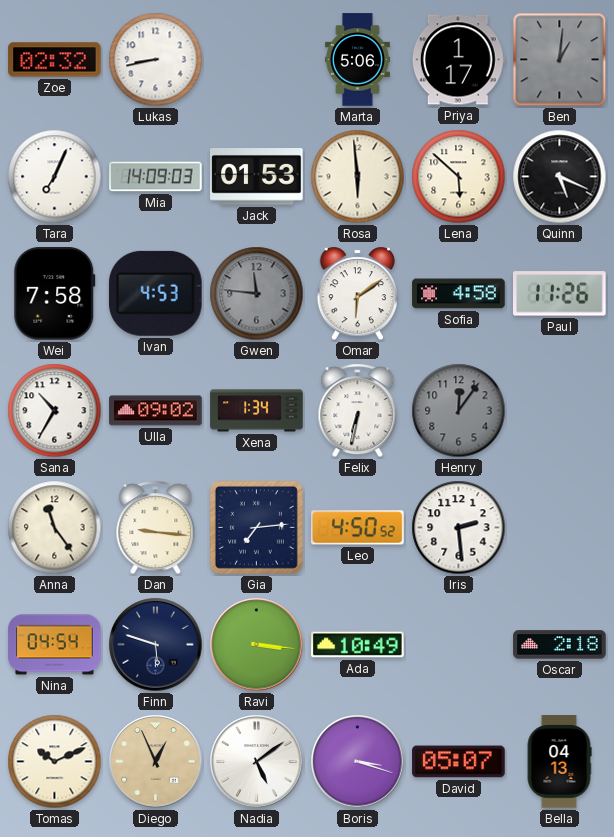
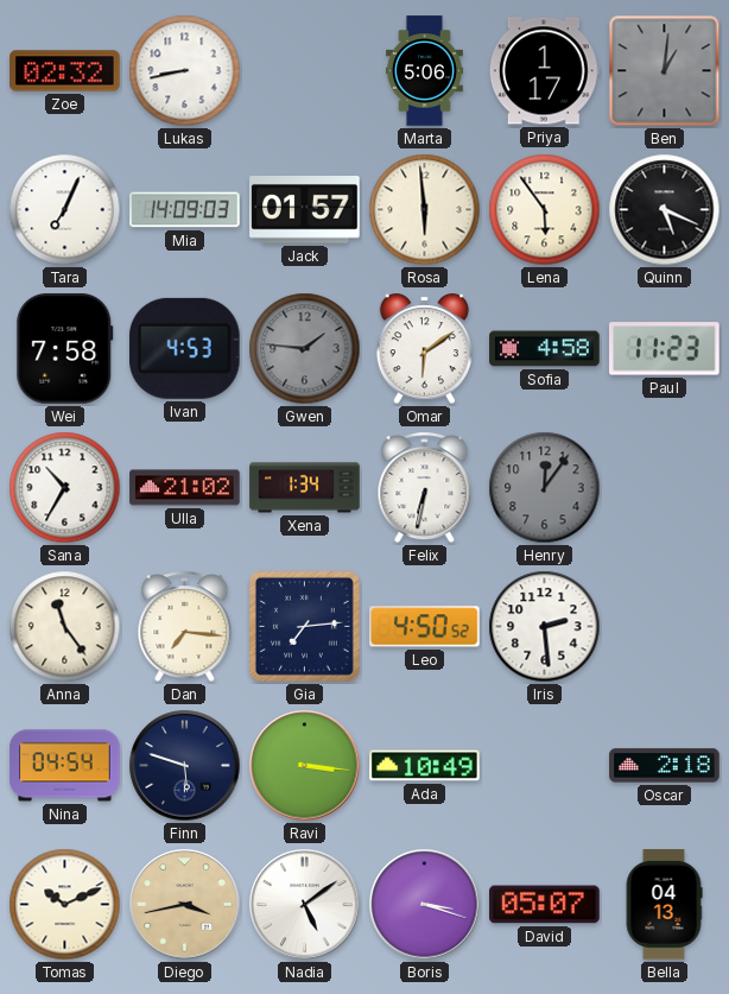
Jack: 01:53 -> 01:57
Lena: 5:52 -> 5:54
Gwen: 11:46 -> 1:46
Paul: 11:26 -> 11:23
Ulla: 09:02 -> 21:02
Dan: 9:16 -> 7:16
Diego: 12:56 -> 3:43
